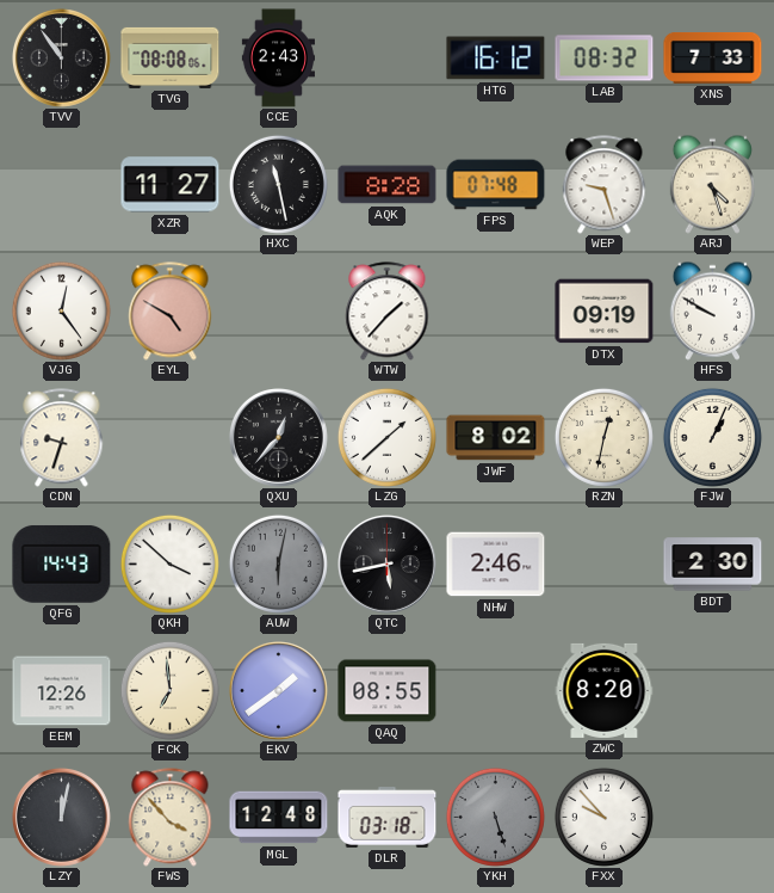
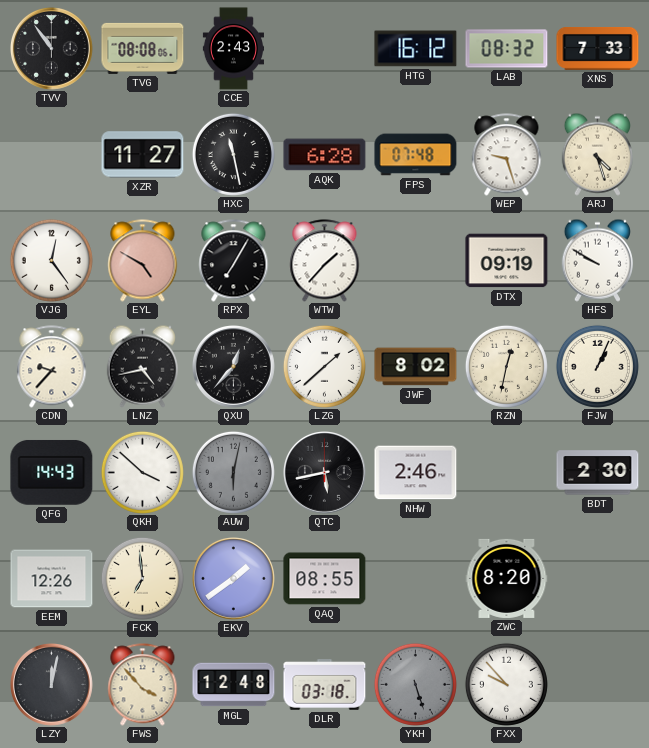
AQK: 8:28 -> 6:28
RPX: none -> 7:05
CDN: 9:33 -> 9:37
LNZ: none -> 4:43
